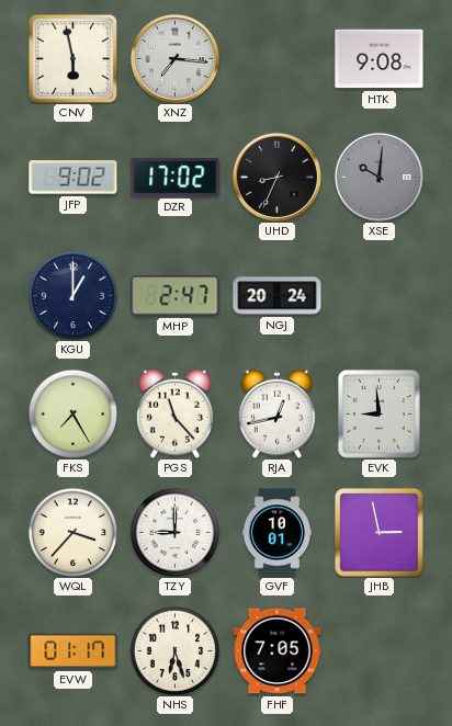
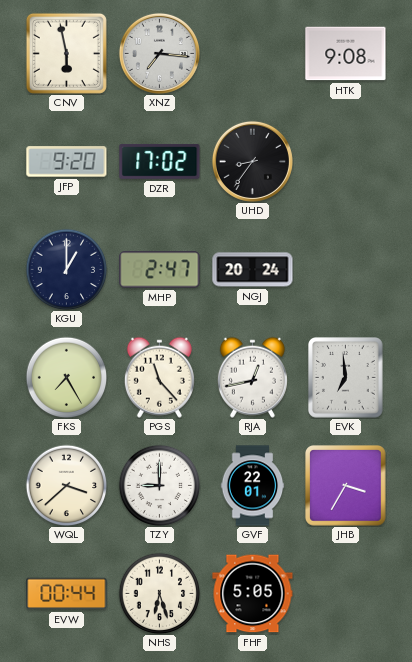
JFP: 9:02 -> 9:20
UHD: 8:34 -> 8:36
XSE: 10:01 -> none
EVK: 8:59 -> 6:59
WQL: 3:37 -> 3:38
GVF: 10:01 -> 22:01
JHB: 2:58 -> 3:35
EVW: 01:17 -> 00:44
FHF: 7:05 -> 5:05
